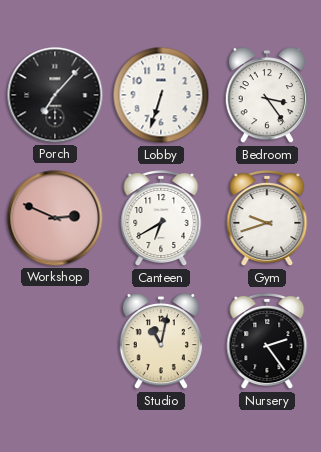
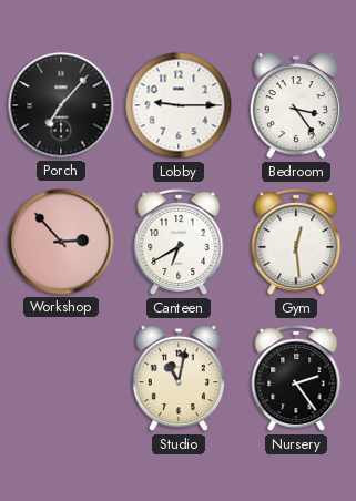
Lobby: 6:33 -> 9:15
Workshop: 2:49 -> 2:53
Gym: 9:42 -> 12:29
